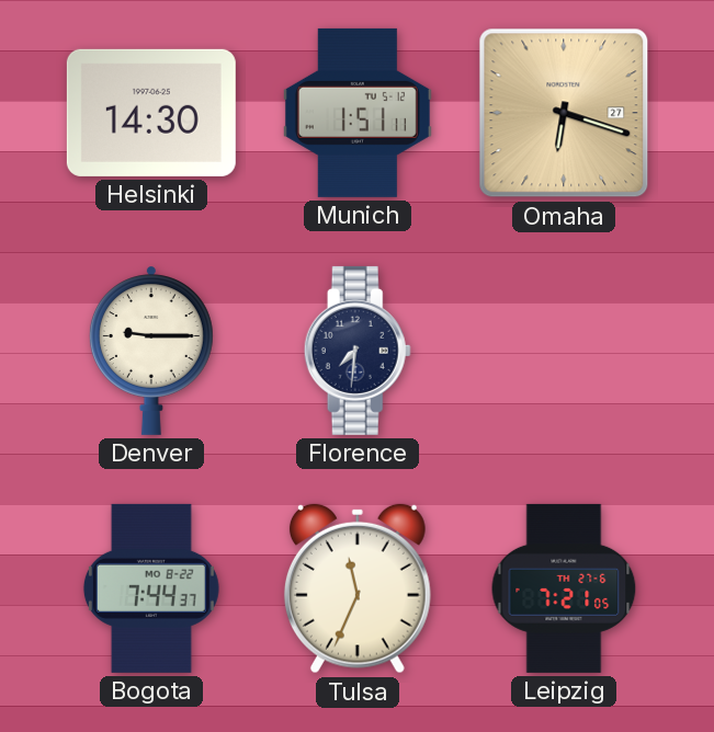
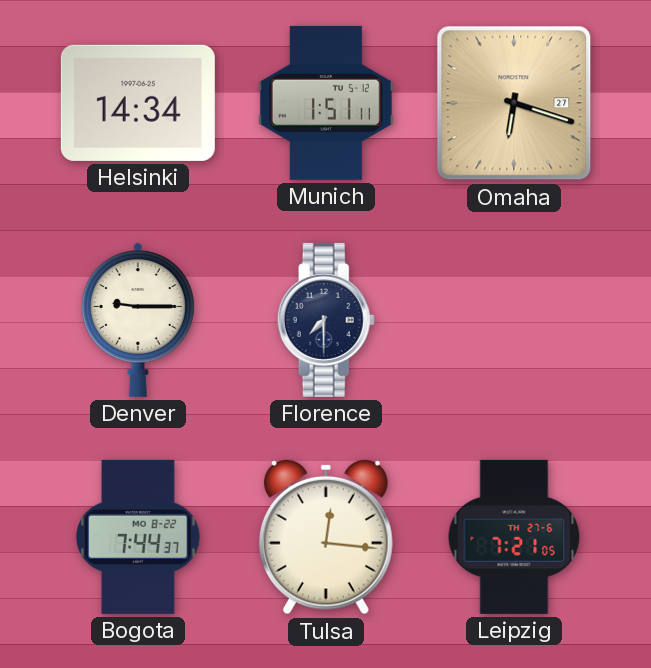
Helsinki: 14:30 -> 14:34
Florence: 7:31 -> 7:30
Tulsa: 11:34 -> 12:16
